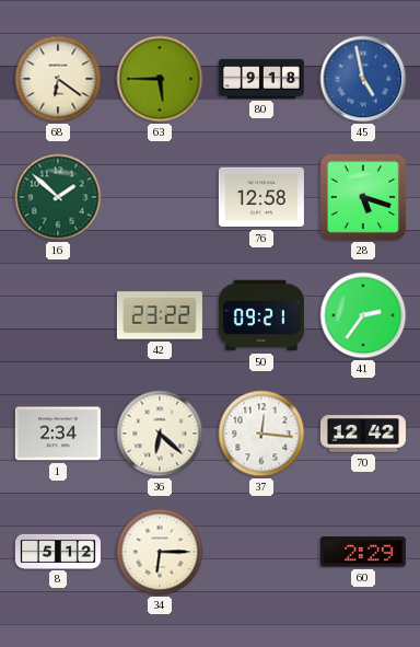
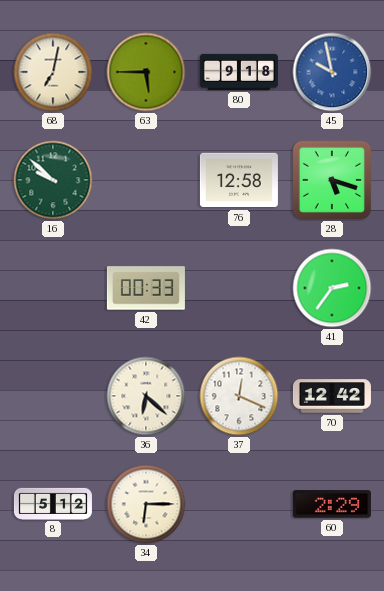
68: 6:21 -> 7:02
45: 4:58 -> 9:58
16: 1:52 -> 9:52
42: 23:22 -> 00:33
50: 09:21 -> none
1: 2:34 -> none
37: 12:16 -> 12:19
